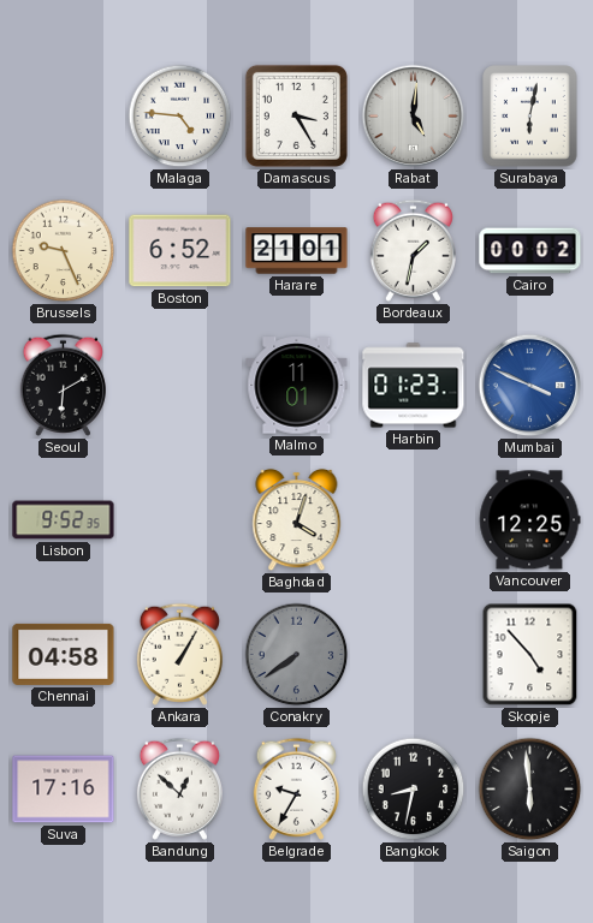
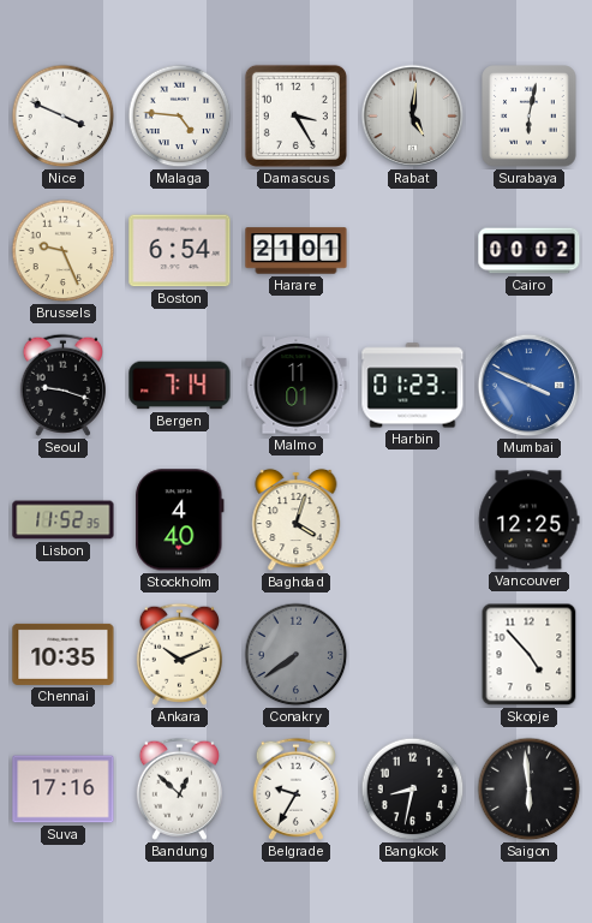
Nice: none -> 3:49
Boston: 6:52 -> 6:54
Bordeaux: 1:32 -> none
Seoul: 6:10 -> 9:18
Bergen: none -> 7:14
Lisbon: 9:52 -> 11:52
Stockholm: none -> 4:40
Chennai: 04:58 -> 10:35
Ankara: 1:05 -> 10:11
